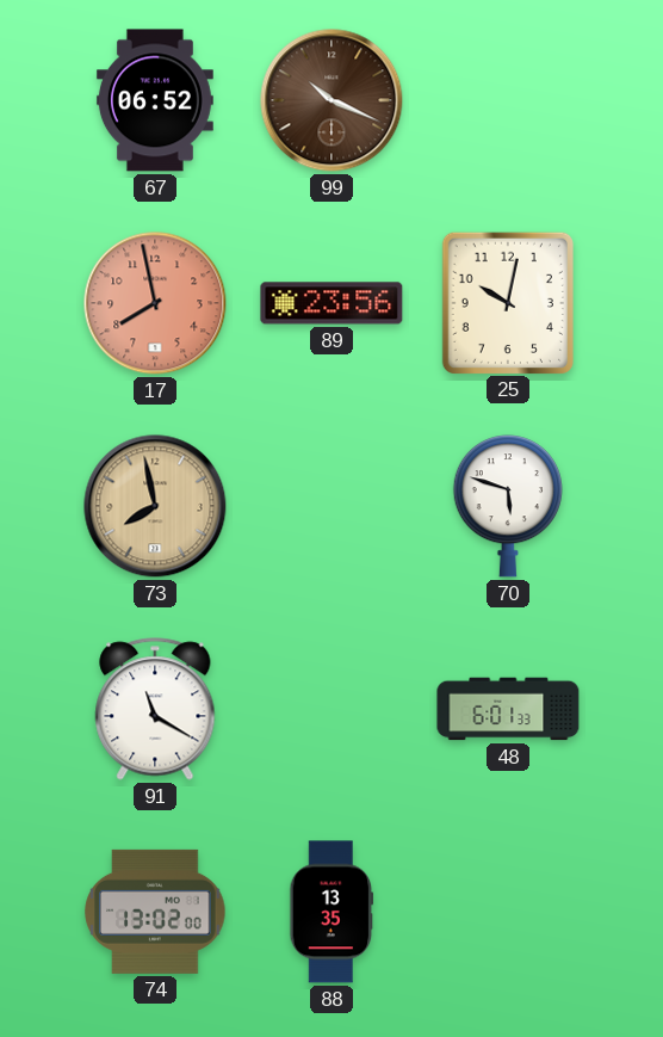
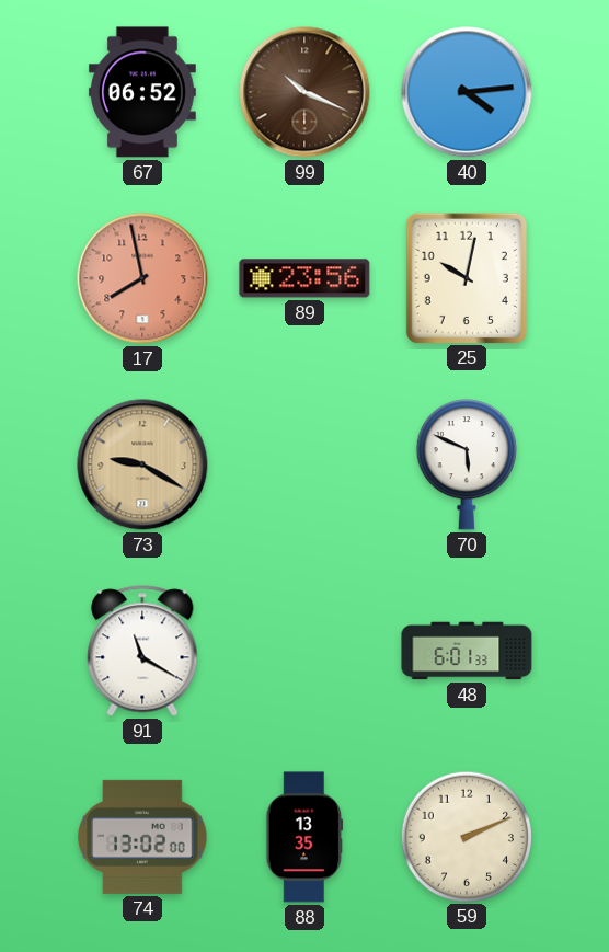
40: none -> 4:14
73: 7:58 -> 9:20
70: 5:48 -> 5:49
59: none -> 2:11
